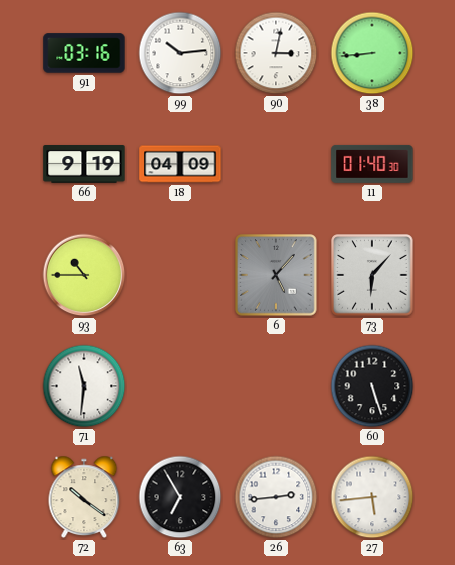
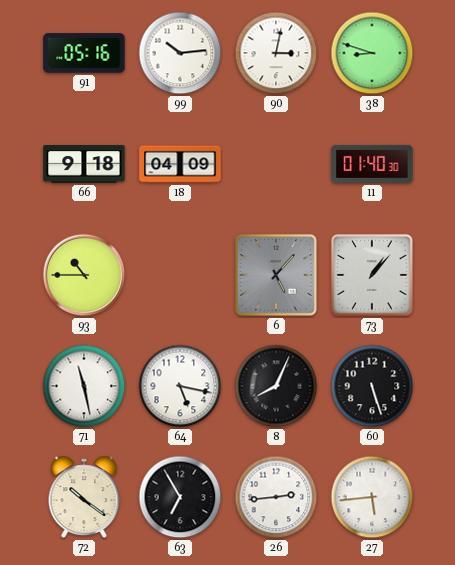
91: 03:16 -> 05:16
38: 8:44 -> 8:48
66: 9:19 -> 9:18
73: 6:07 -> 1:07
71: 11:31 -> 11:28
64: none -> 5:17
8: none -> 8:04
